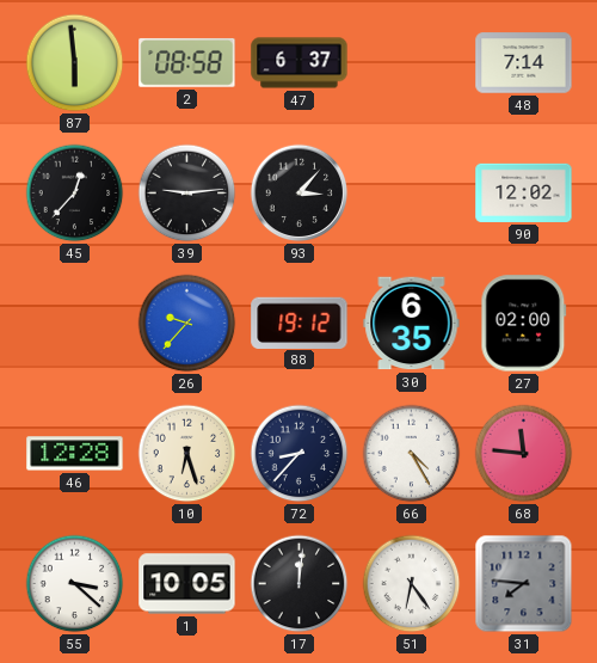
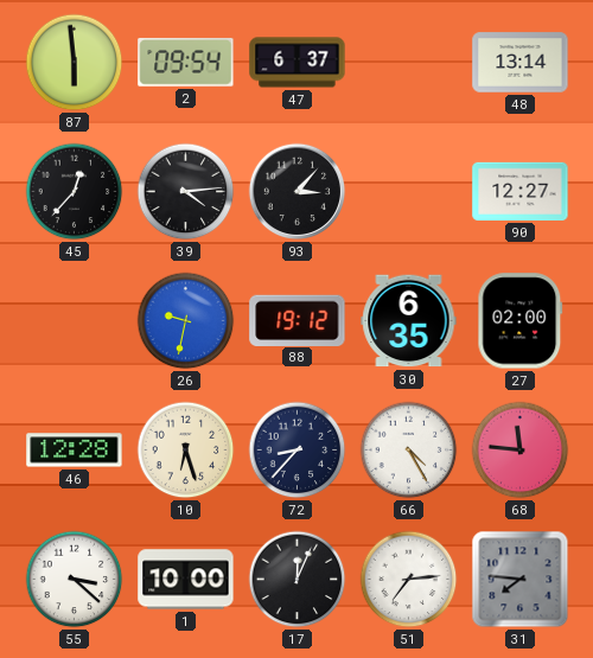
2: 08:58 -> 09:54
48: 7:14 -> 13:14
39: 9:14 -> 4:14
90: 12:02 -> 12:27
26: 9:37 -> 9:32
1: 10:05 -> 10:00
17: 12:01 -> 12:04
51: 6:24 -> 7:14
